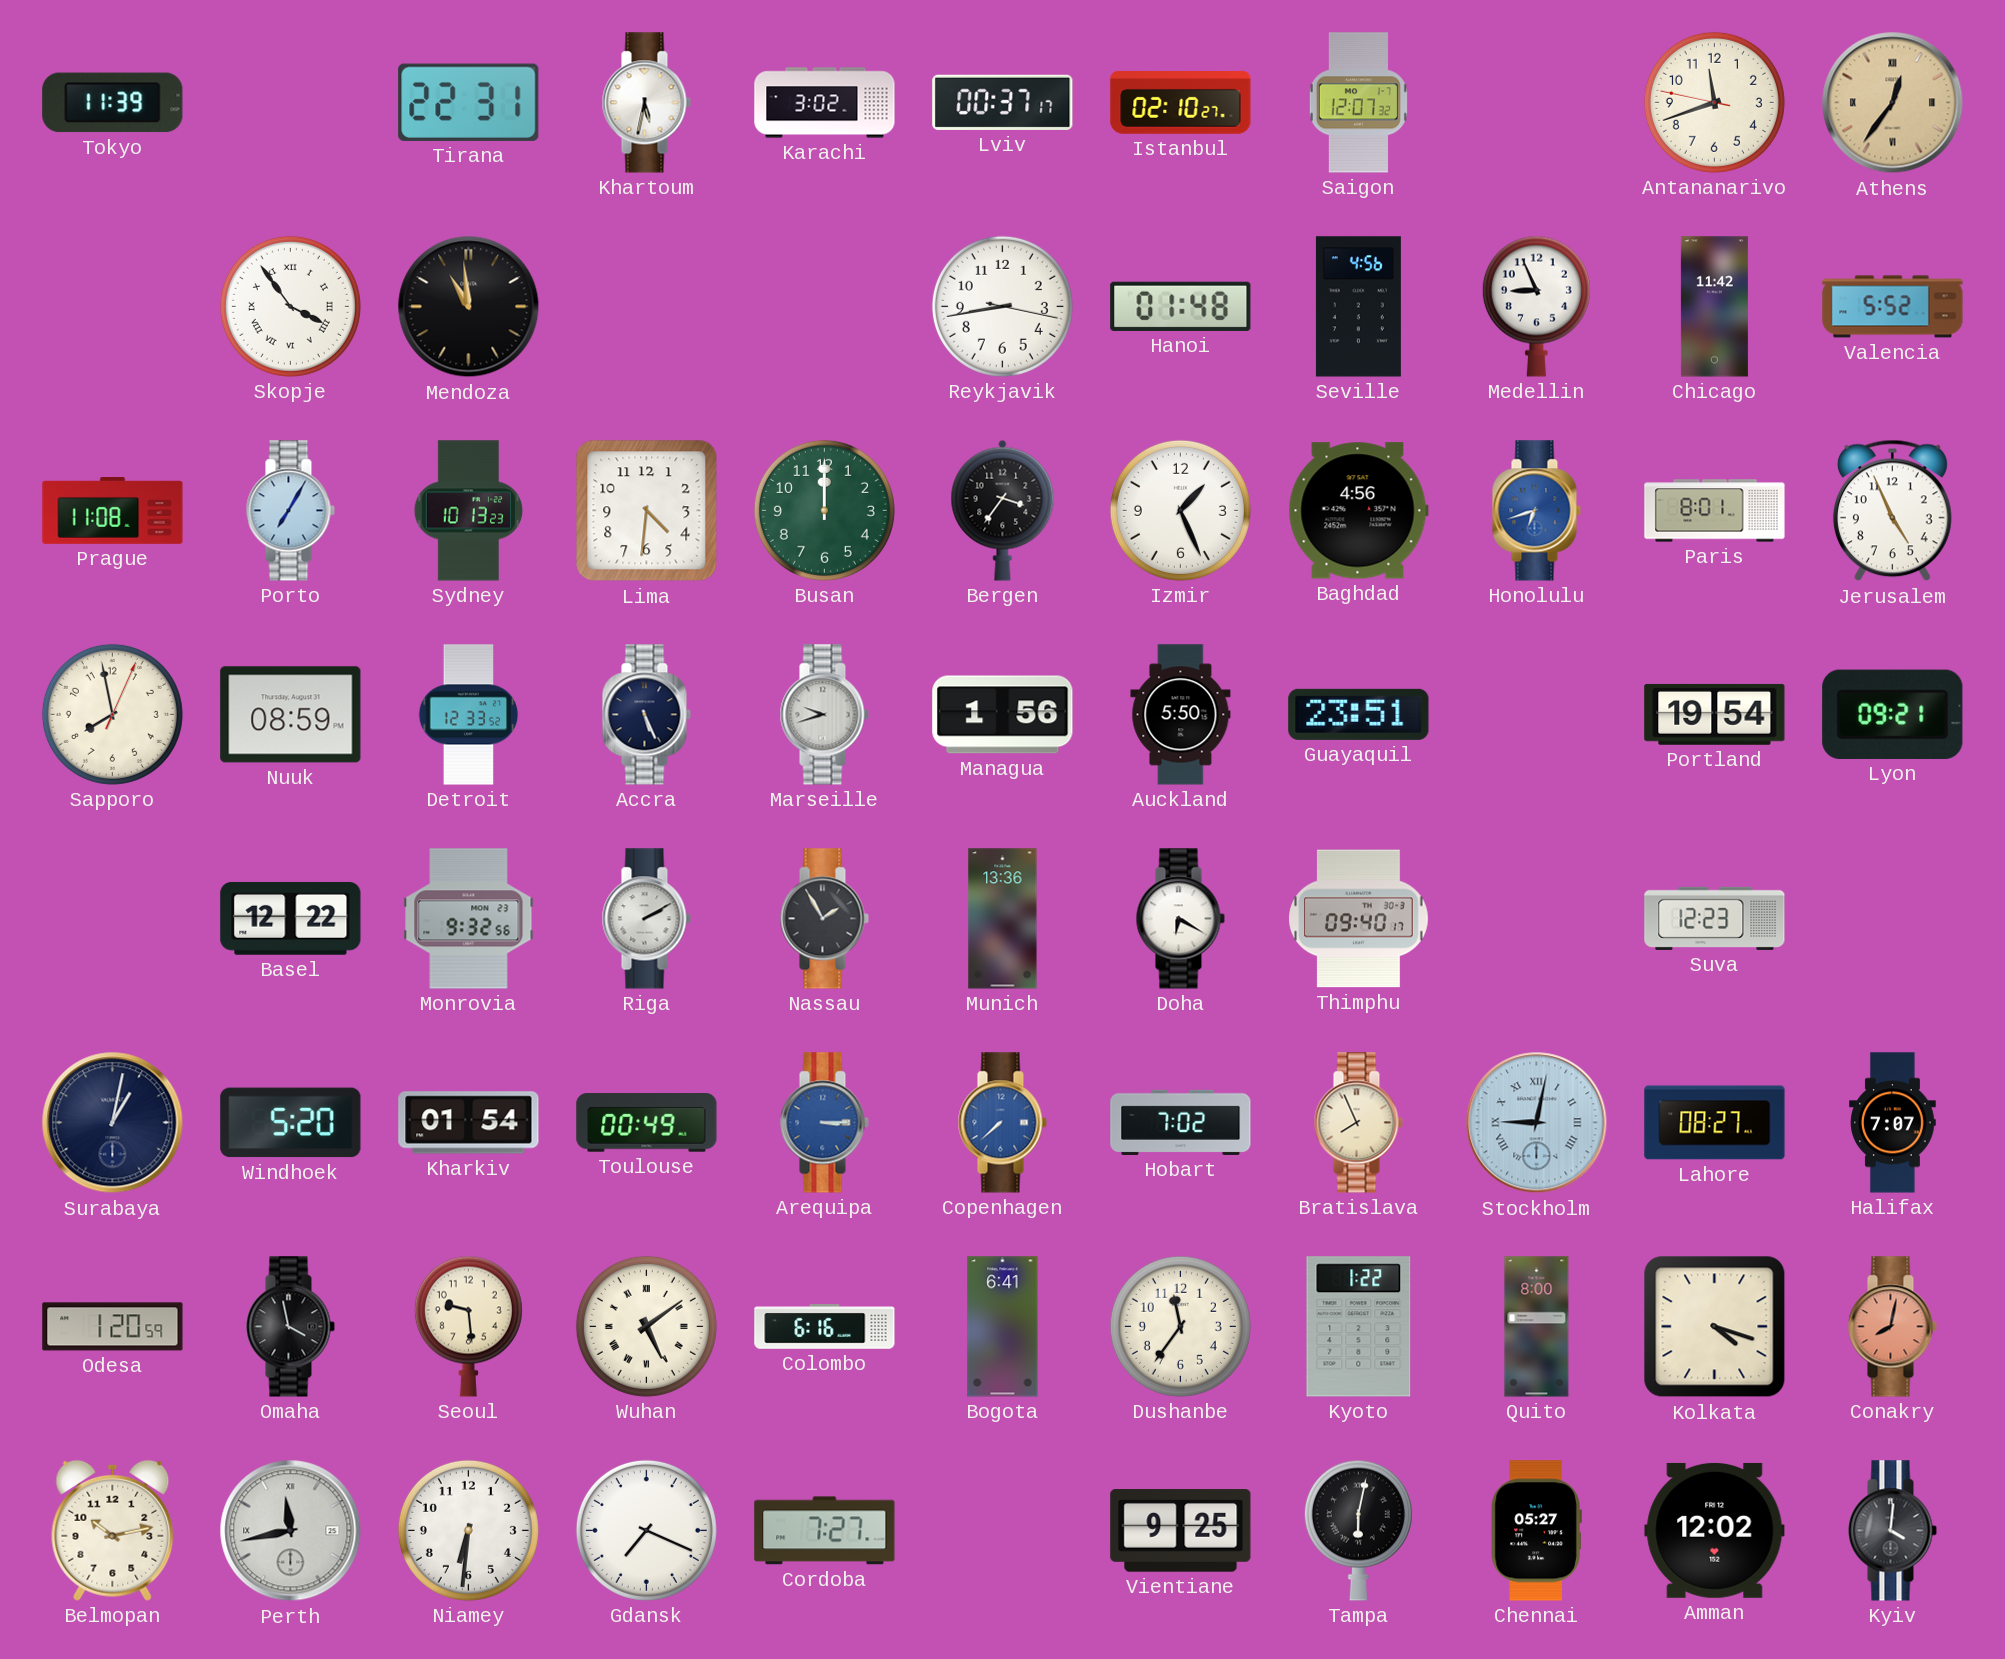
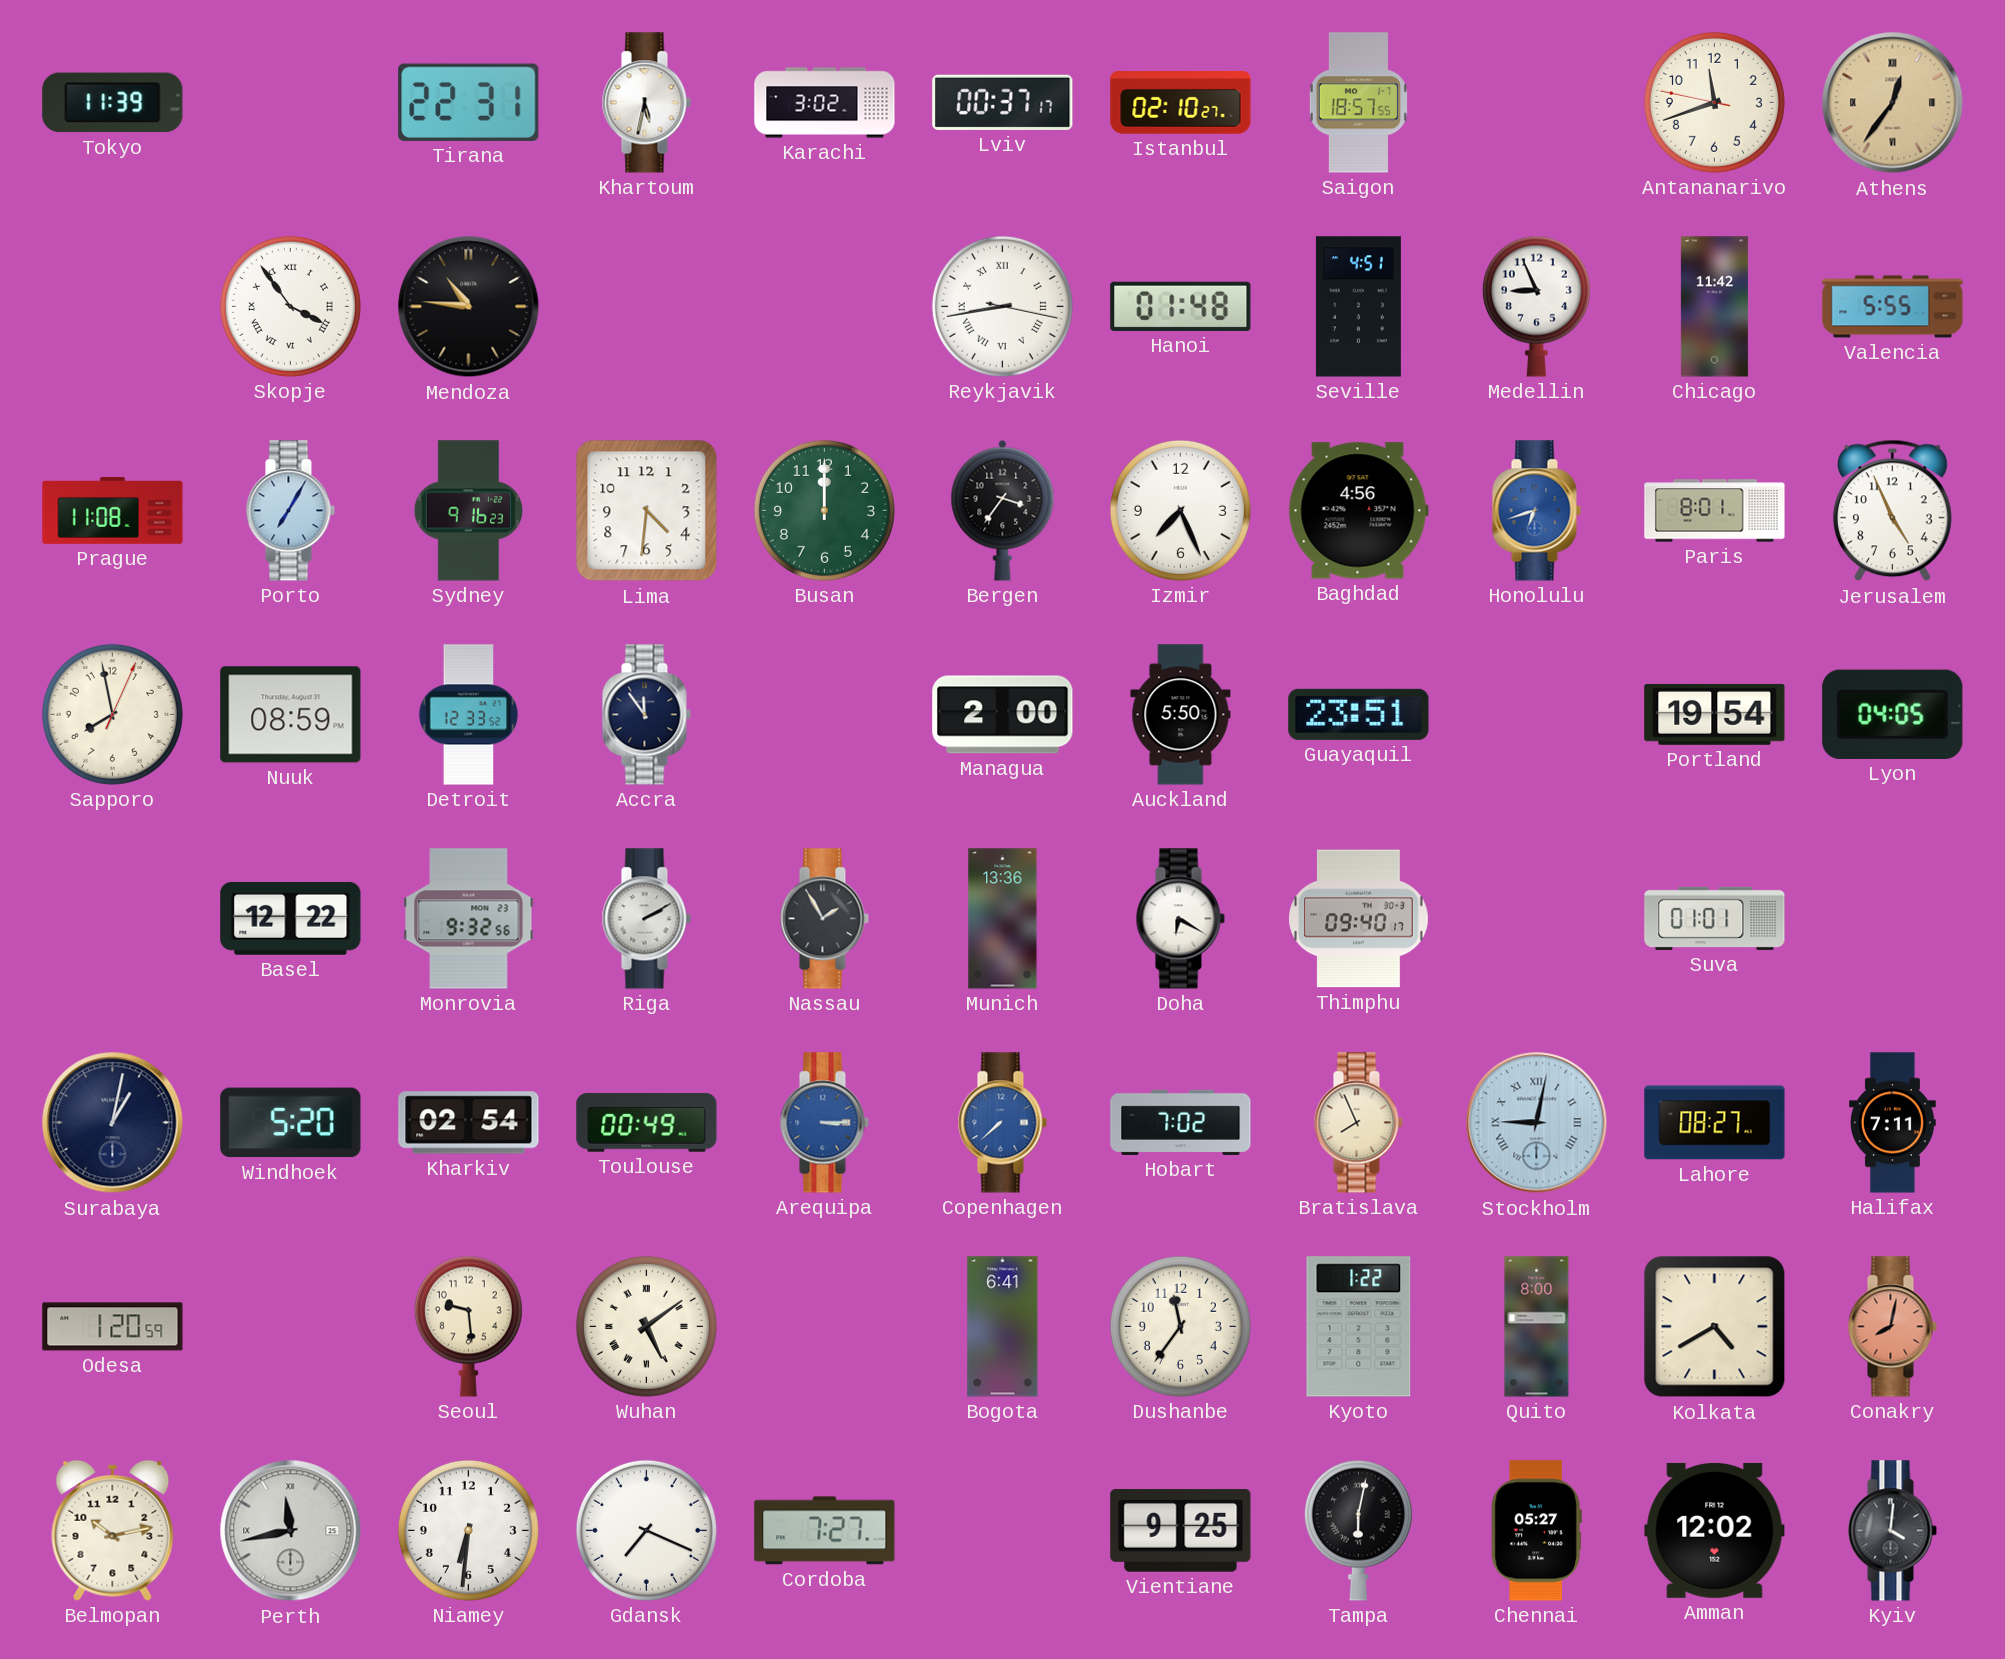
Saigon: 12:07 -> 18:57
Mendoza: 10:59 -> 10:46
Reykjavik numerals: Arabic -> Roman
Seville: 4:56 -> 4:51
Valencia: 5:52 -> 5:55
Sydney: 10:13 -> 9:16
Izmir: 1:26 -> 7:26
Accra: 5:26 -> 11:54
Marseille: 9:42 -> none
Managua: 1:56 -> 2:00
Lyon: 09:21 -> 04:05
Suva: 12:23 -> 01:01
Kharkiv: 01:54 -> 02:54
Halifax: 7:07 -> 7:11
Omaha: 3:58 -> none
Colombo: 6:16 -> none
Kolkata: 4:18 -> 4:40
